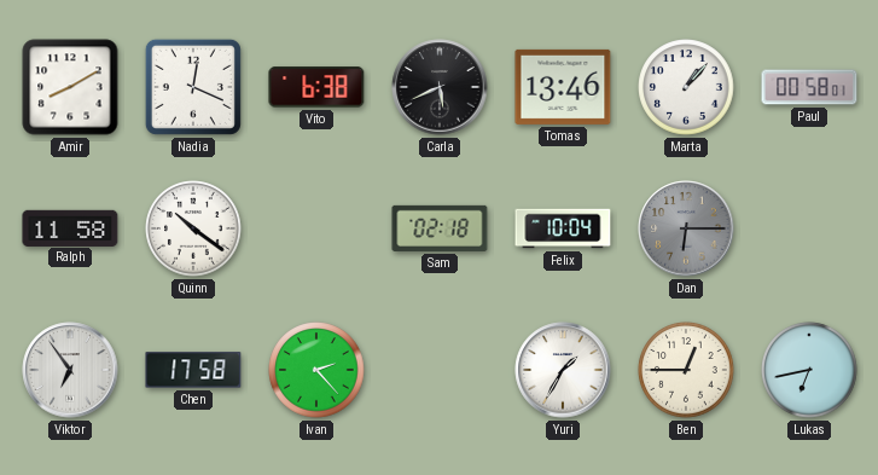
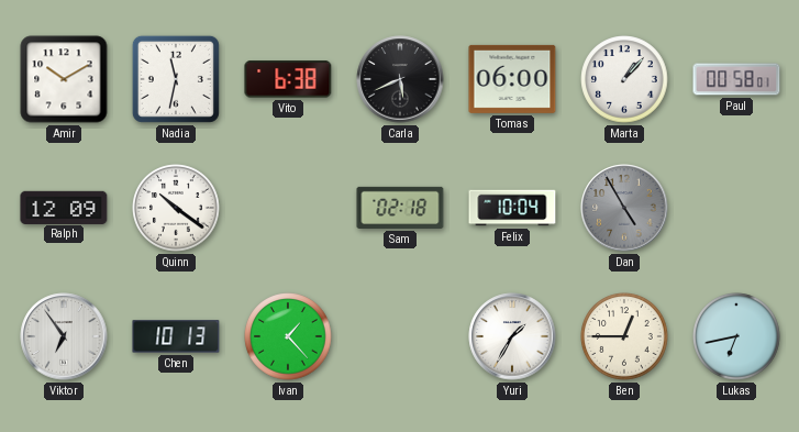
Amir: 8:10 -> 10:10
Nadia: 12:19 -> 11:32
Tomas: 13:46 -> 06:00
Ralph: 11:58 -> 12:09
Dan: 6:15 -> 4:55
Chen: 17:58 -> 10:13
Ivan: 2:23 -> 1:23
